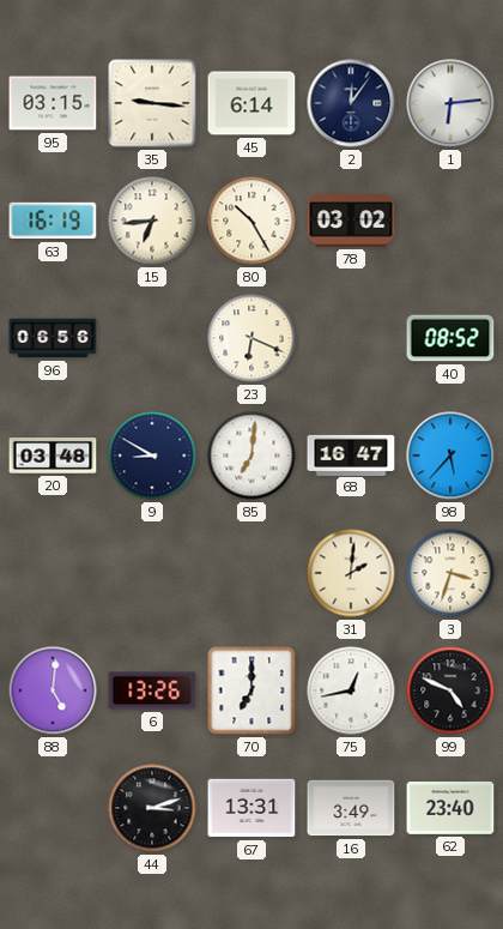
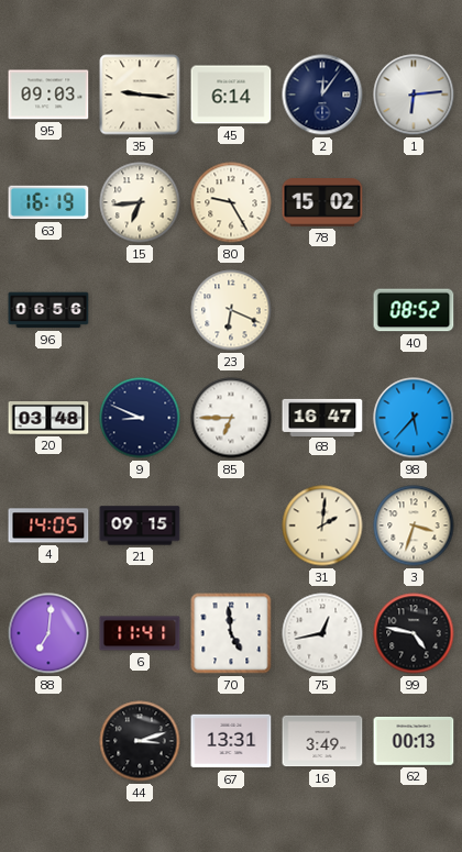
95: 03:15 -> 09:03
80: 10:25 -> 9:25
78: 03:02 -> 15:02
9: 8:50 -> 8:49
85: 7:01 -> 6:45
4: none -> 14:05
21: none -> 09:15
88: 5:01 -> 7:01
6: 13:26 -> 11:41
70: 7:00 -> 4:59
99: 4:49 -> 4:47
62: 23:40 -> 00:13
